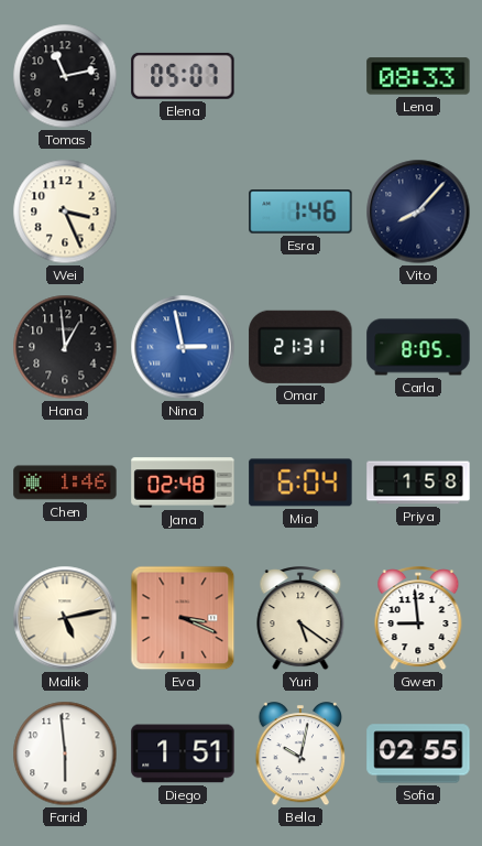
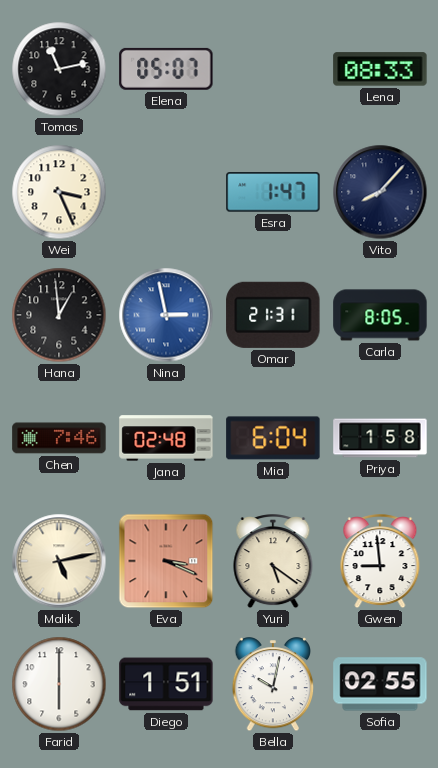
Esra: 1:46 -> 1:47
Chen: 1:46 -> 7:46
Farid: 5:59 -> 6:00
